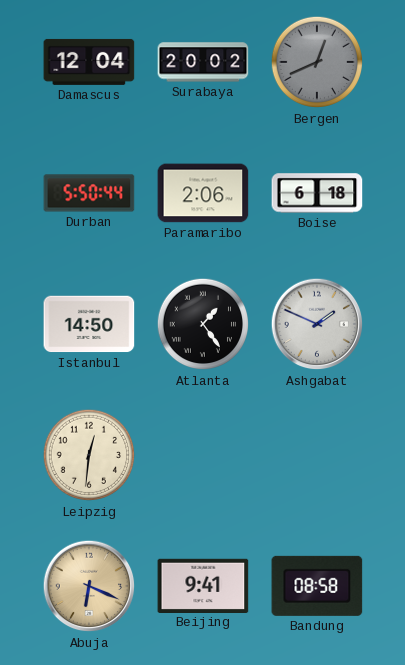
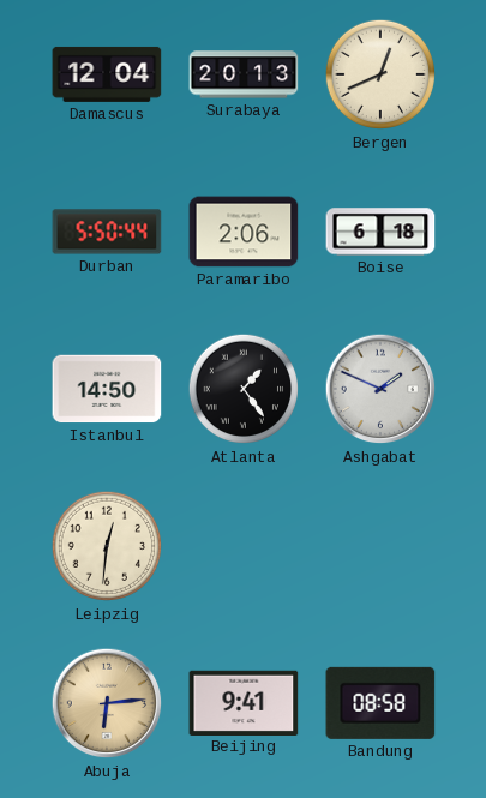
Surabaya: 20:02 -> 20:13
Bergen dial: grey -> cream
Abuja: 6:19 -> 6:14
